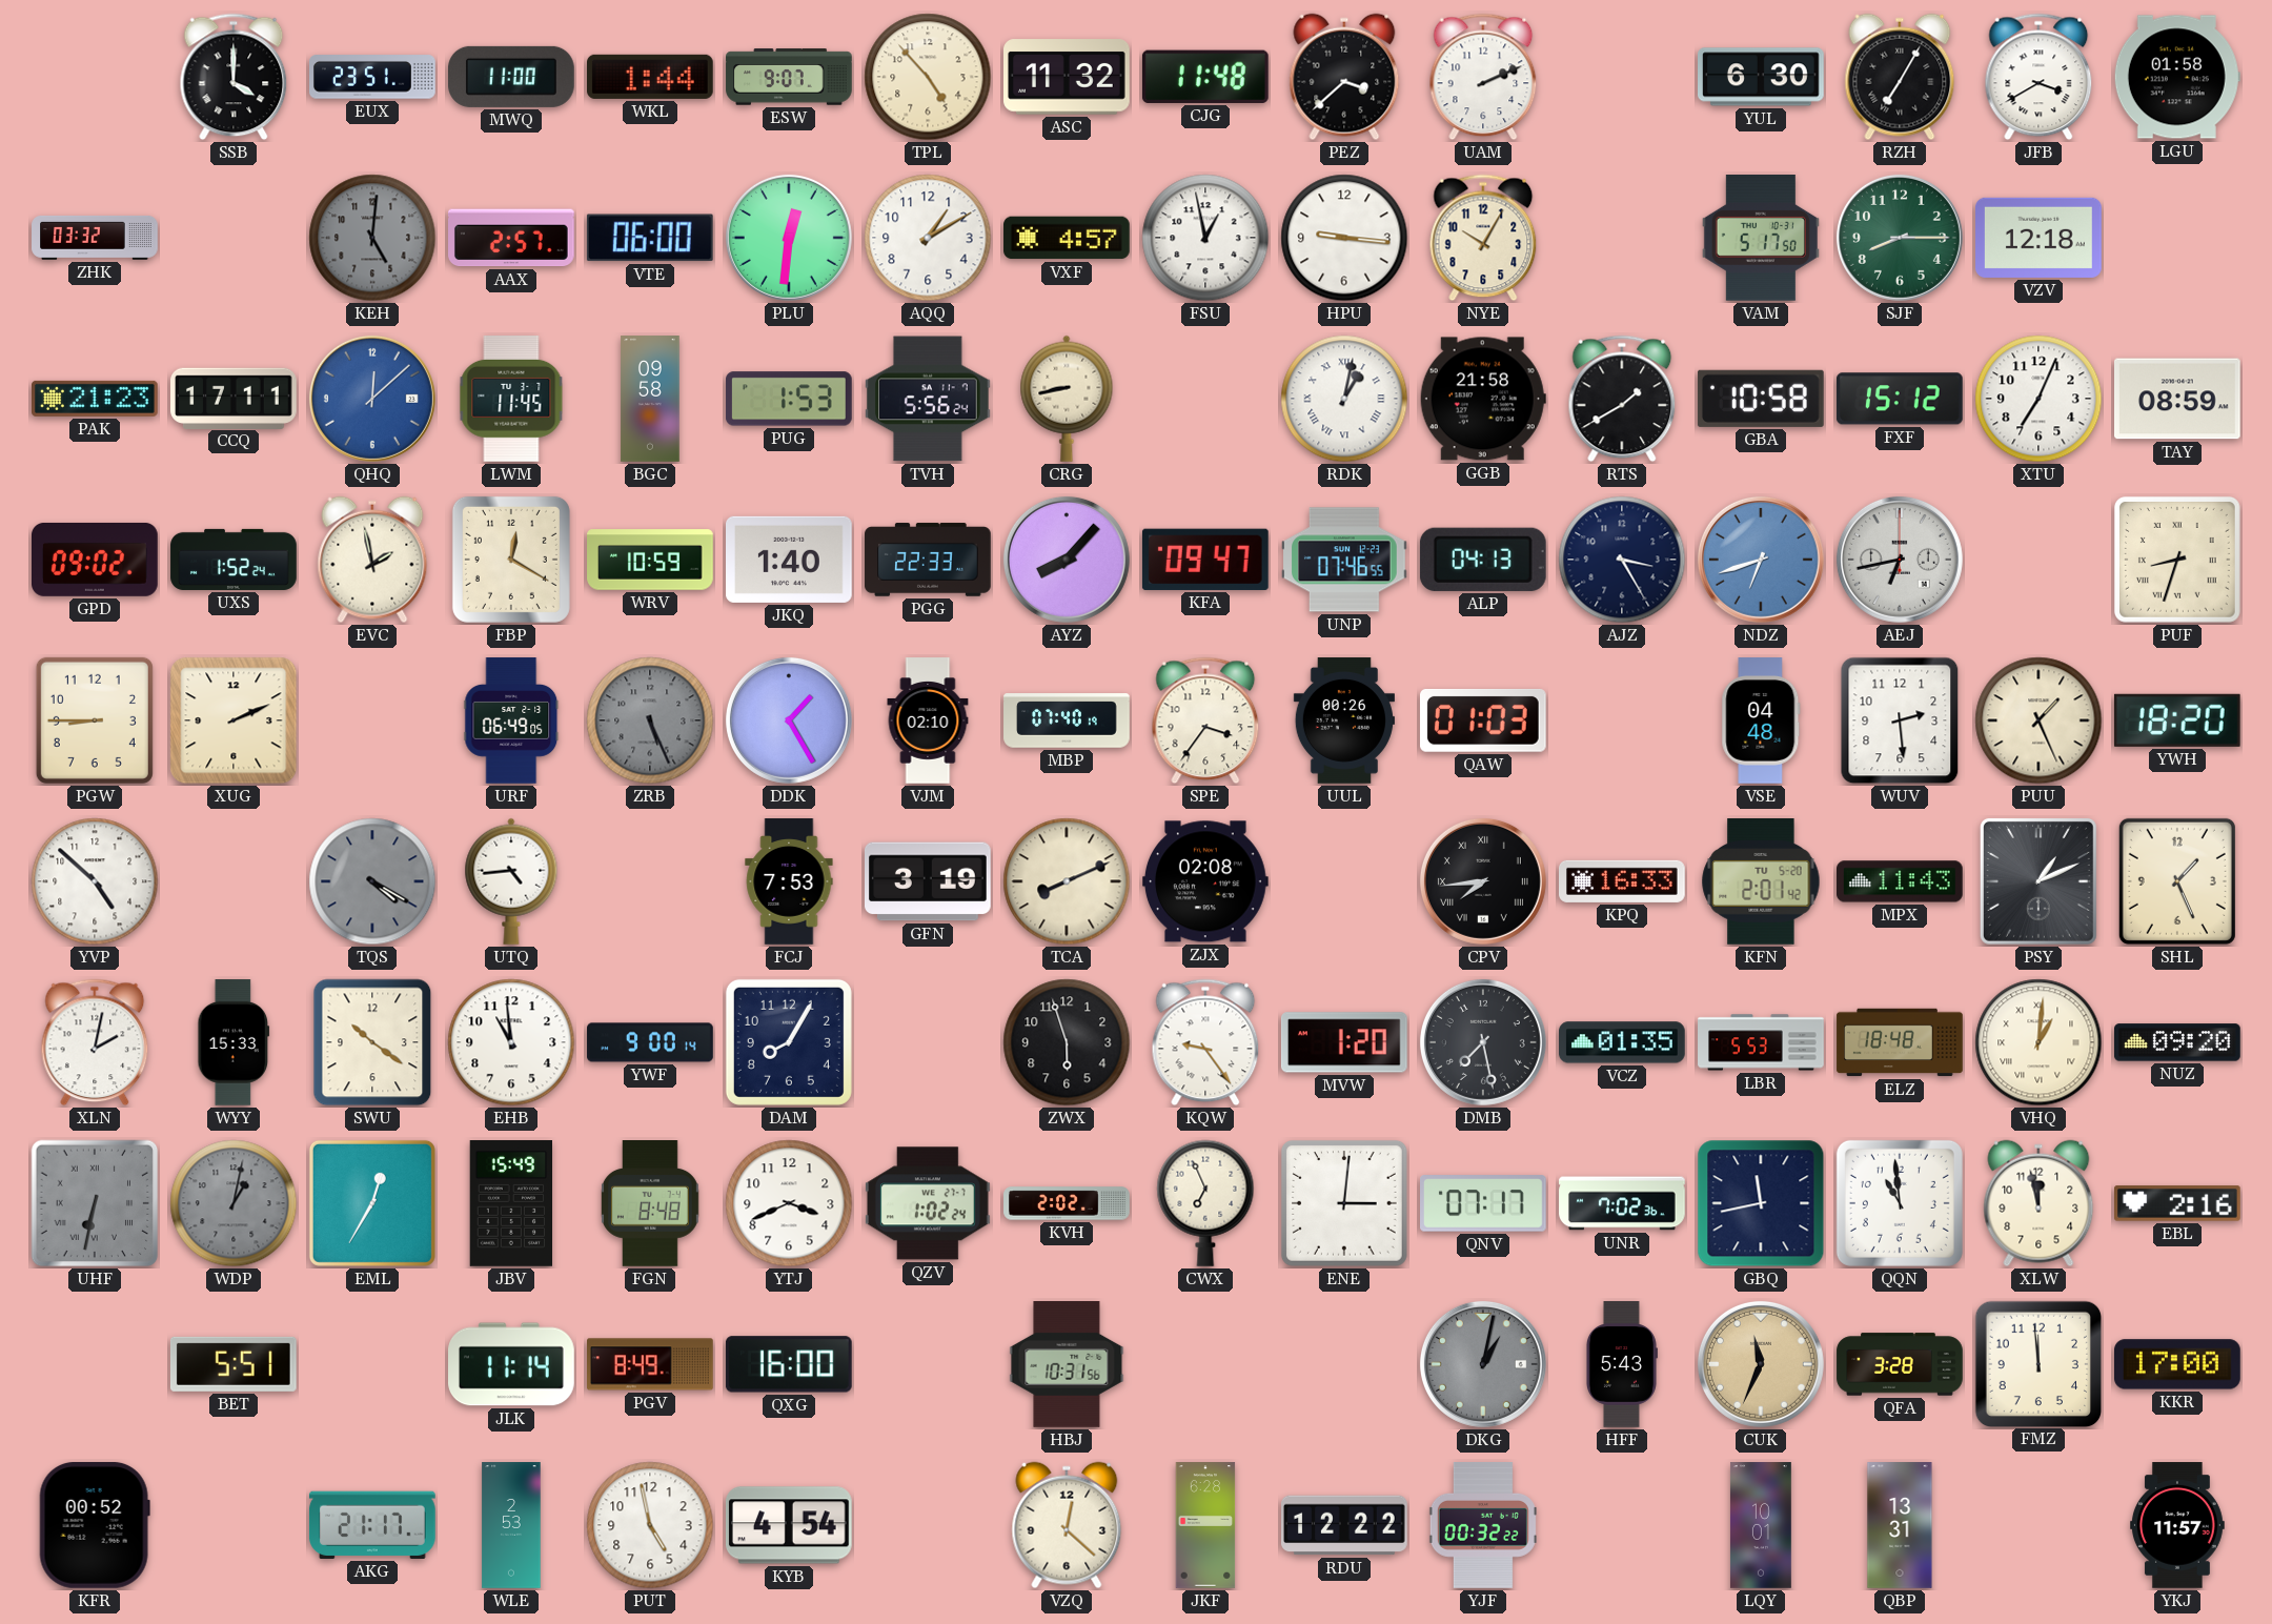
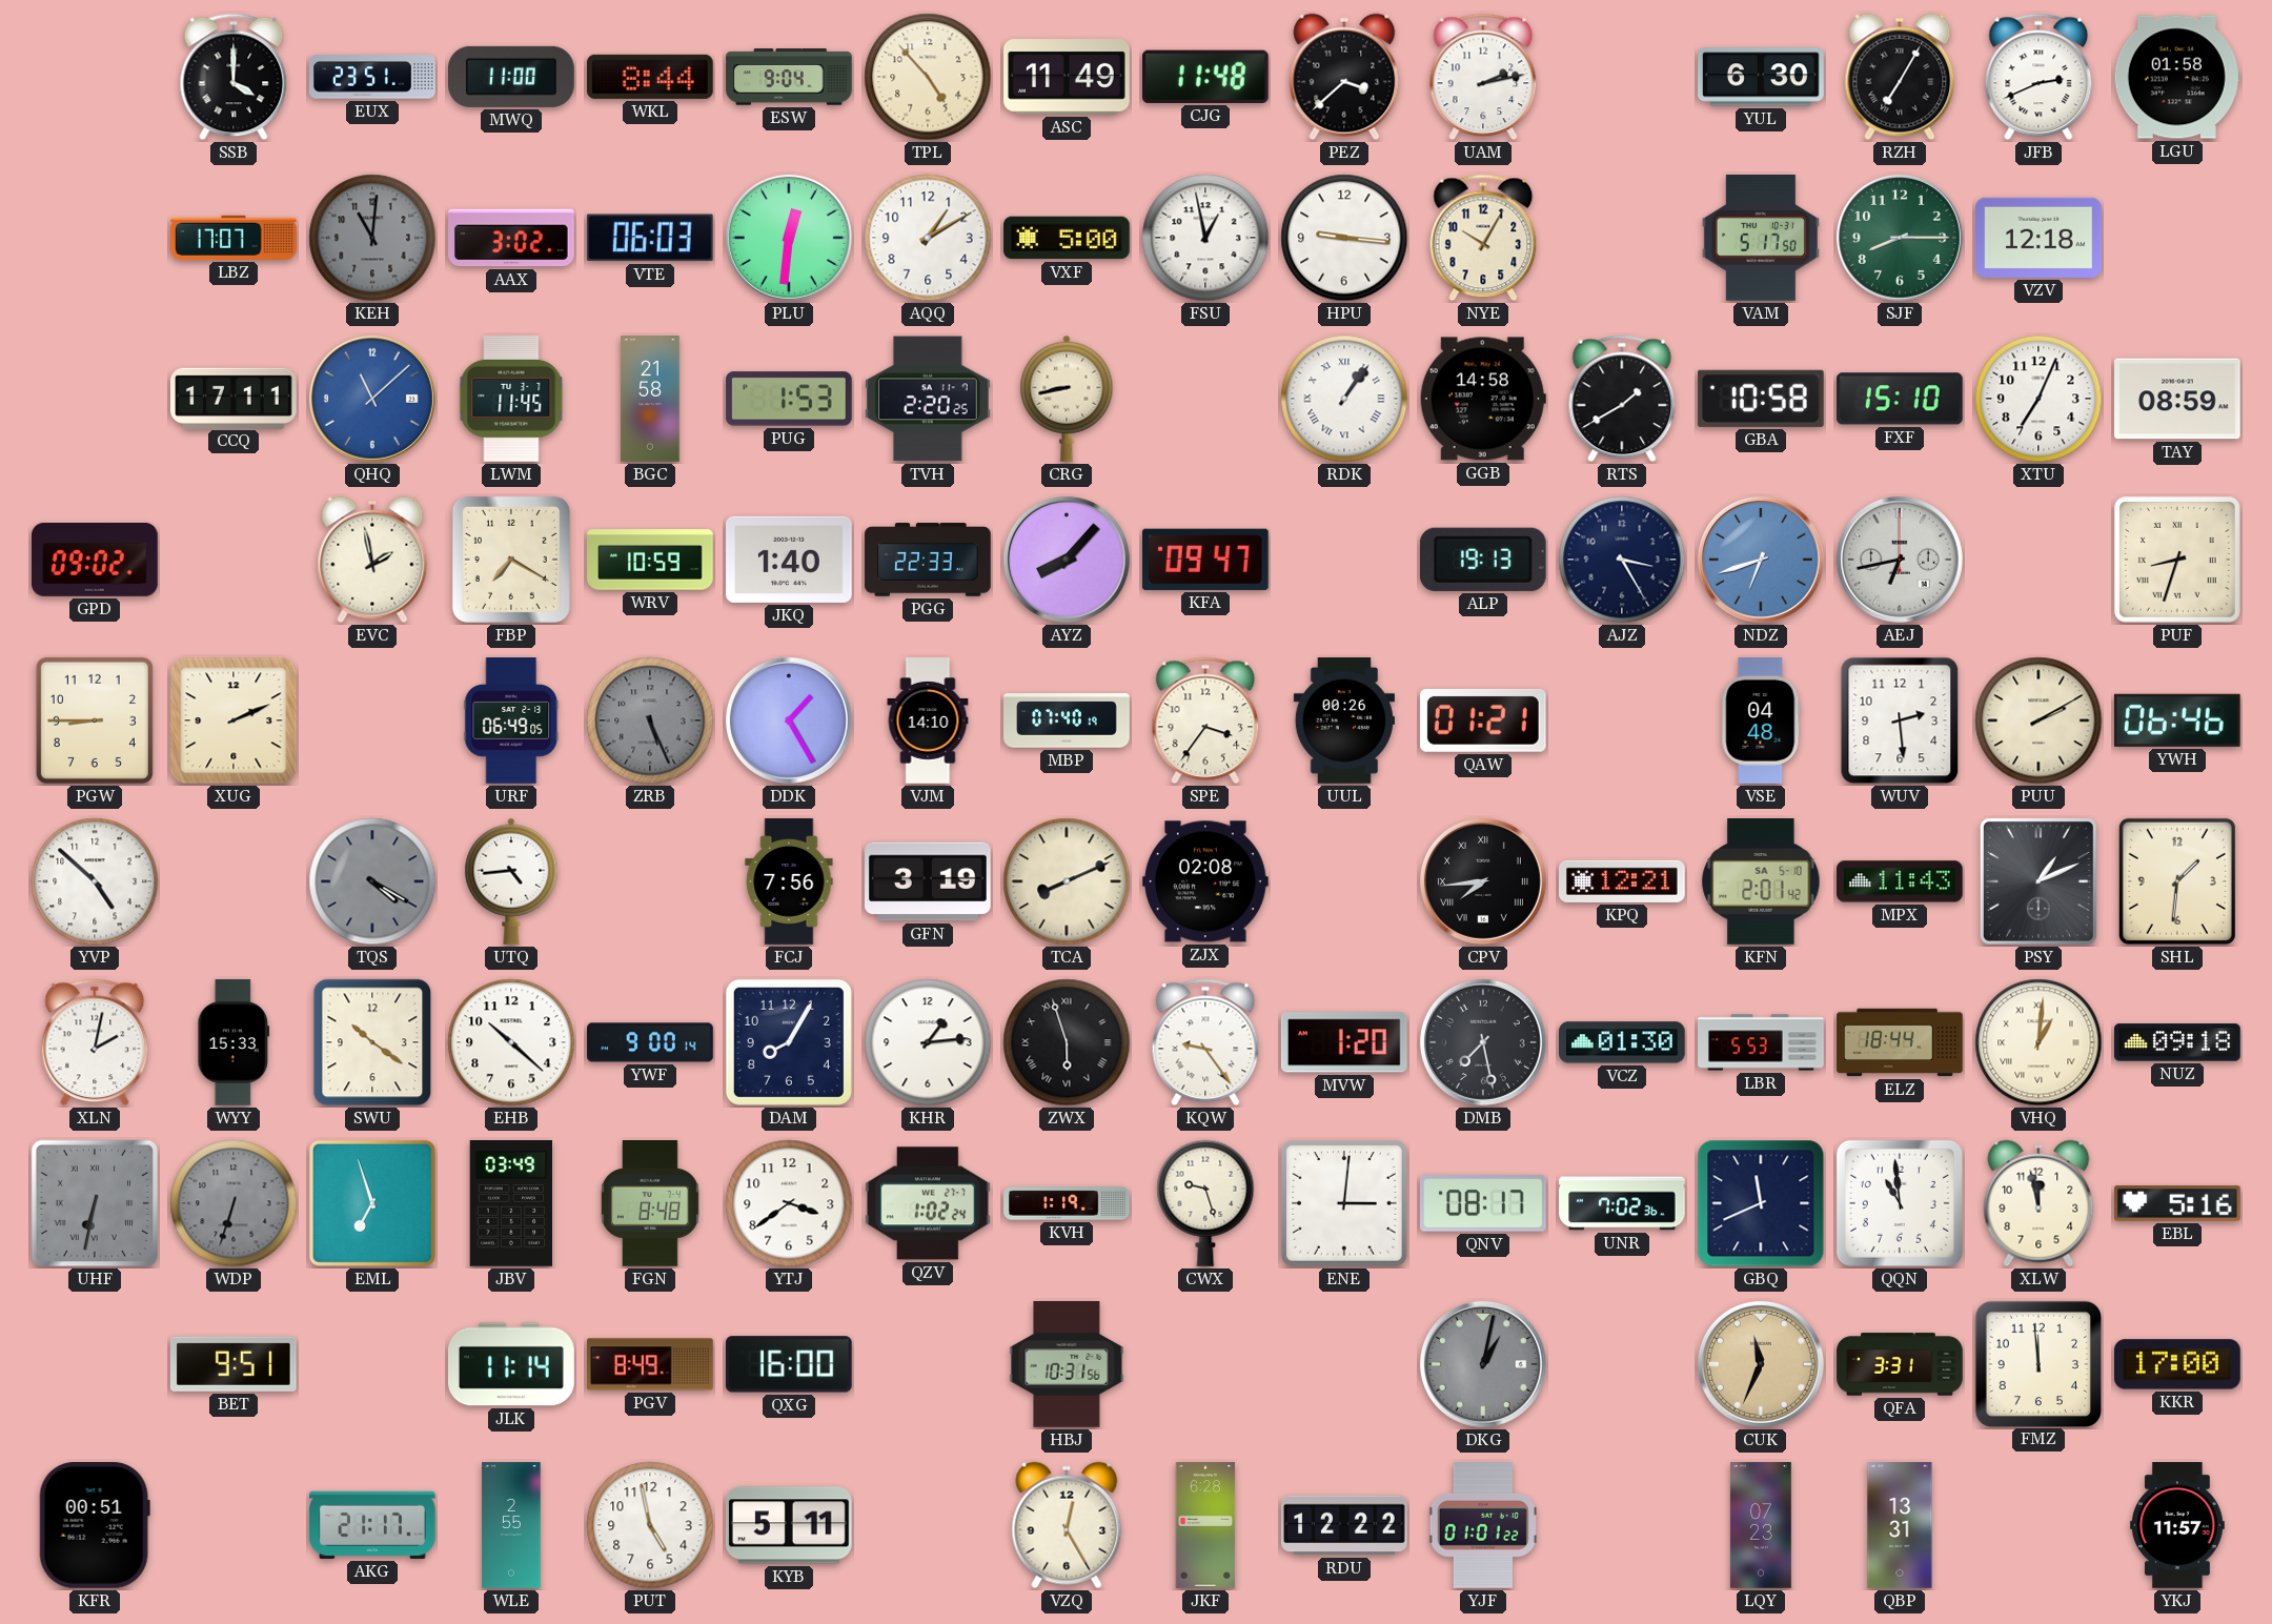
WKL: 1:44 -> 8:44
ESW: 9:07 -> 9:04
ASC: 11:32 -> 11:49
UAM: 2:11 -> 2:13
JFB: 3:40 -> 2:41
ZHK: 03:32 -> none
LBZ: none -> 17:07
KEH: 5:01 -> 11:01
AAX: 2:57 -> 3:02
VTE: 06:00 -> 06:03
VXF: 4:57 -> 5:00
PAK: 21:23 -> none
QHQ: 12:08 -> 11:08
BGC: 09:58 -> 21:58
TVH: 5:56 -> 2:20
RDK: 1:02 -> 1:06
GGB: 21:58 -> 14:58
FXF: 15:12 -> 15:10
UXS: 1:52 -> none
FBP: 12:20 -> 7:20
UNP: 07:46 -> none
ALP: 04:13 -> 19:13
VJM: 02:10 -> 14:10
QAW: 01:03 -> 01:21
PUU: 1:26 -> 2:10
YWH: 18:20 -> 06:46
FCJ: 7:53 -> 7:56
KPQ: 16:33 -> 12:21
KFN date: TU 5-20 -> SA 5-10
SHL: 1:26 -> 1:31
EHB: 10:59 -> 10:22
KHR: none -> 1:14
ZWX numerals: Arabic -> Roman
VCZ: 01:35 -> 01:30
ELZ: 18:48 -> 18:44
NUZ: 09:20 -> 09:18
WDP: 1:02 -> 6:33
EML: 12:35 -> 6:57
JBV: 15:49 -> 03:49
YTJ: 3:41 -> 3:39
KVH: 2:02 -> 1:19
CWX: 6:56 -> 9:27
QNV: 07:17 -> 08:17
GBQ: 11:43 -> 11:41
EBL: 2:16 -> 5:16
BET: 5:51 -> 9:51
HFF: 5:43 -> none
QFA: 3:28 -> 3:31
KFR: 00:52 -> 00:51
WLE: 2:53 -> 2:55
KYB: 4:54 -> 5:11
VZQ: 12:22 -> 12:25
YJF: 00:32 -> 01:01
LQY: 10:01 -> 07:23
